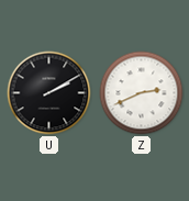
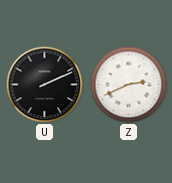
U: 2:10 -> 2:11
